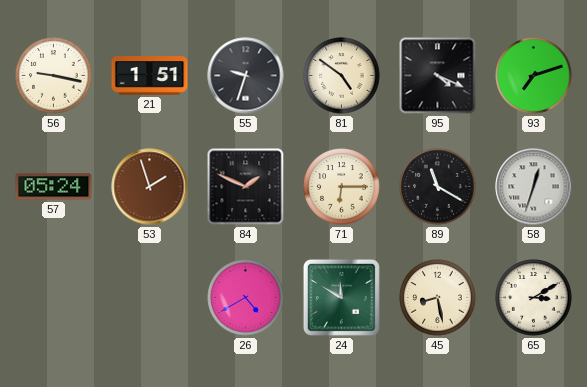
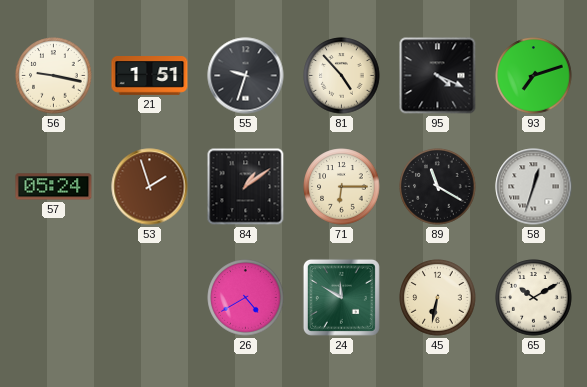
81: 4:51 -> 4:53
84: 1:49 -> 1:09
45: 8:28 -> 6:32
65: 3:10 -> 10:10
